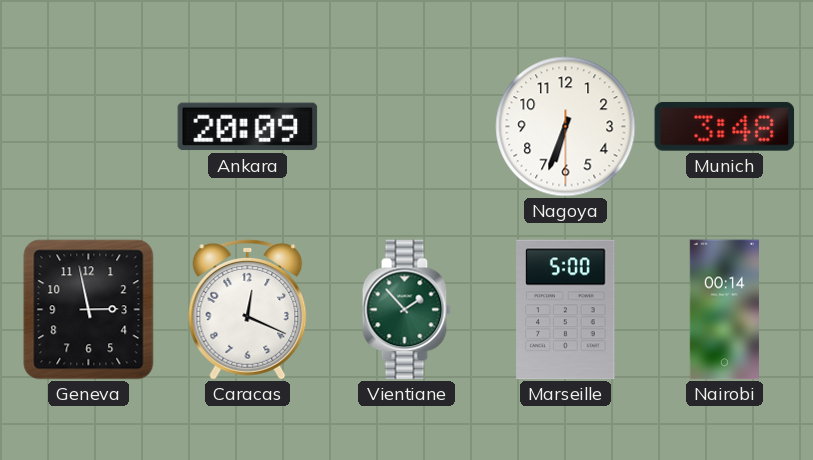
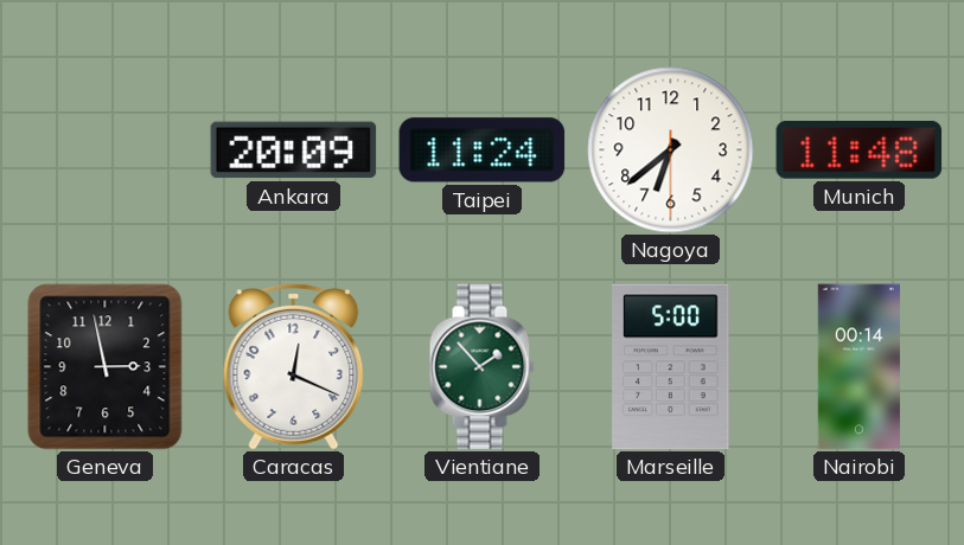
Taipei: none -> 11:24
Nagoya: 6:33 -> 6:38
Munich: 3:48 -> 11:48
